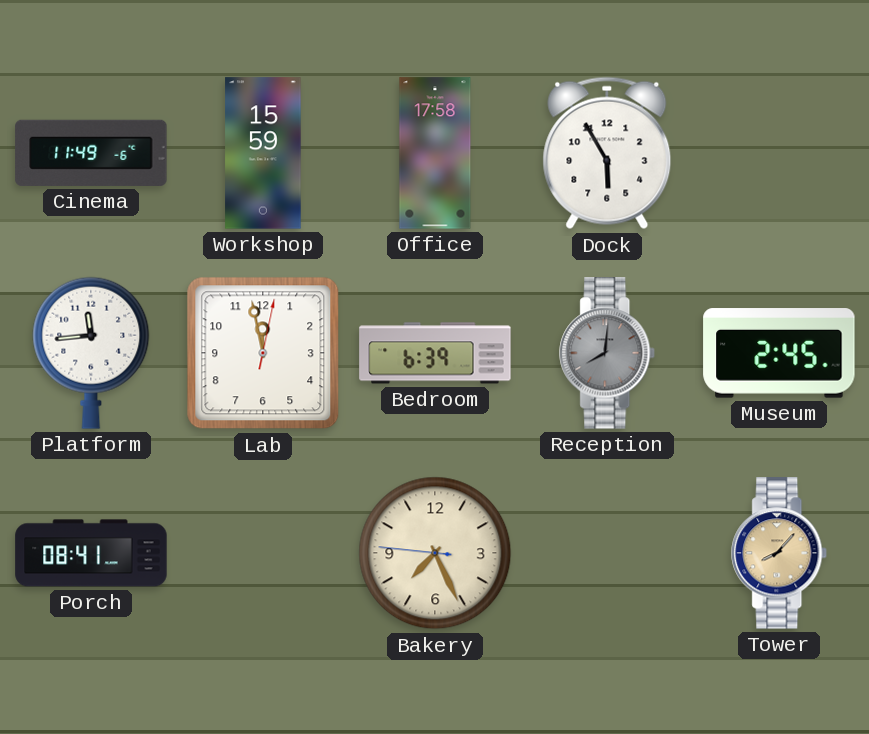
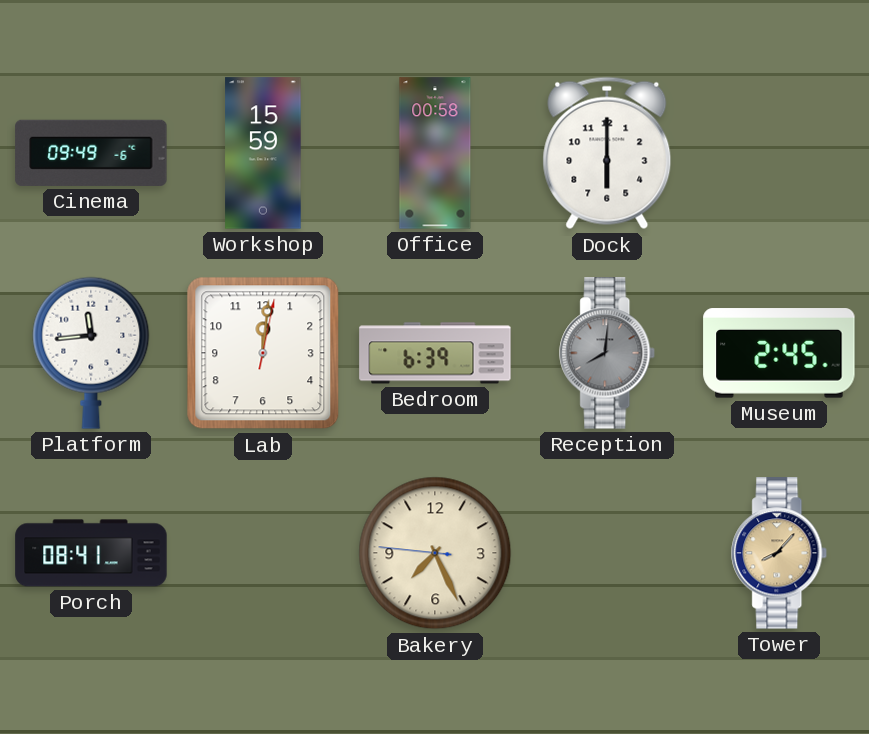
Cinema: 11:49 -> 09:49
Office: 17:58 -> 00:58
Dock: 5:55 -> 6:00
Lab: 11:58 -> 12:01
